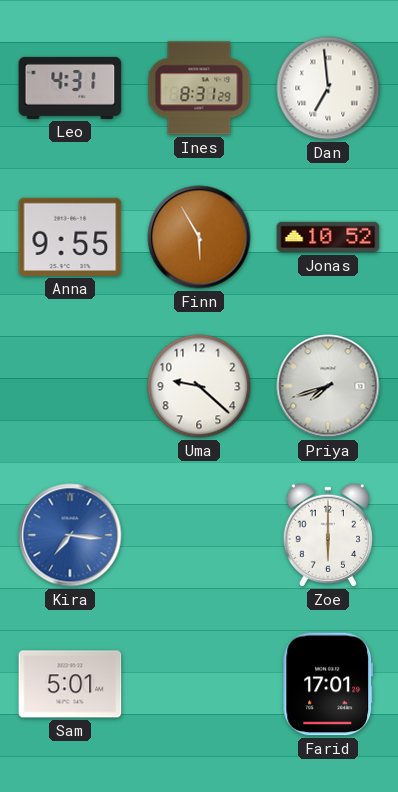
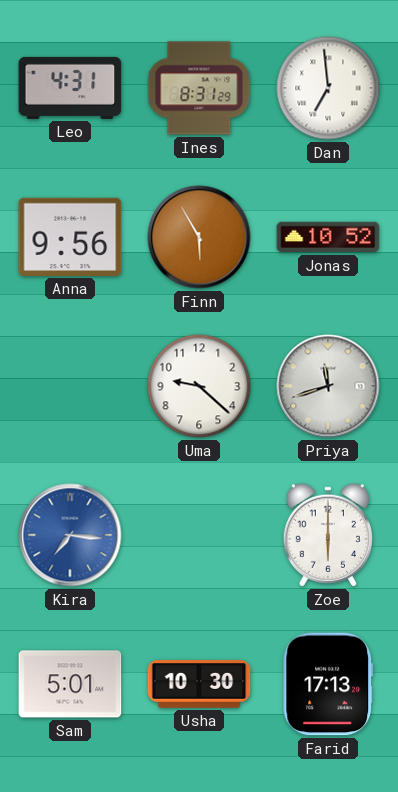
Anna: 9:55 -> 9:56
Priya: 7:42 -> 11:42
Usha: none -> 10:30
Farid: 17:01 -> 17:13
